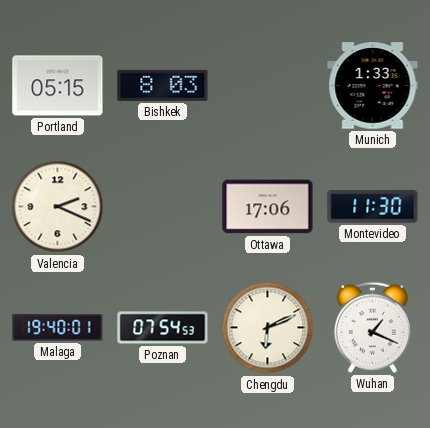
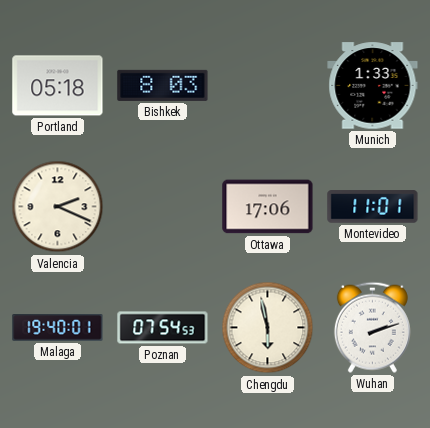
Portland: 05:15 -> 05:18
Montevideo: 11:30 -> 11:01
Chengdu: 6:11 -> 5:58
Wuhan: 1:19 -> 2:12
